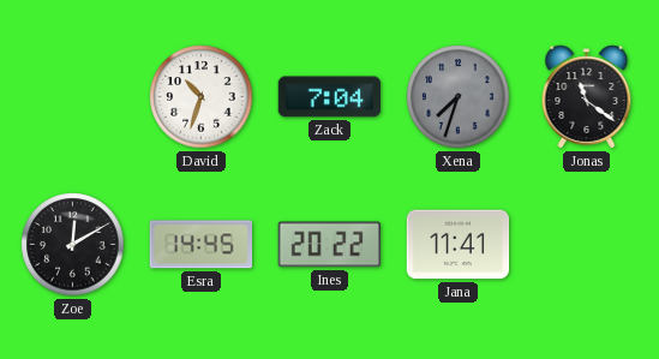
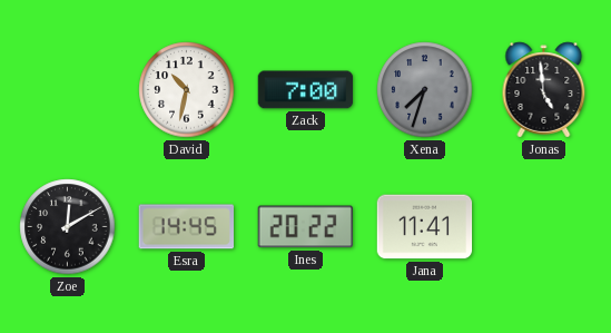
David: 10:33 -> 10:32
Zack: 7:04 -> 7:00
Jonas: 11:21 -> 4:59
